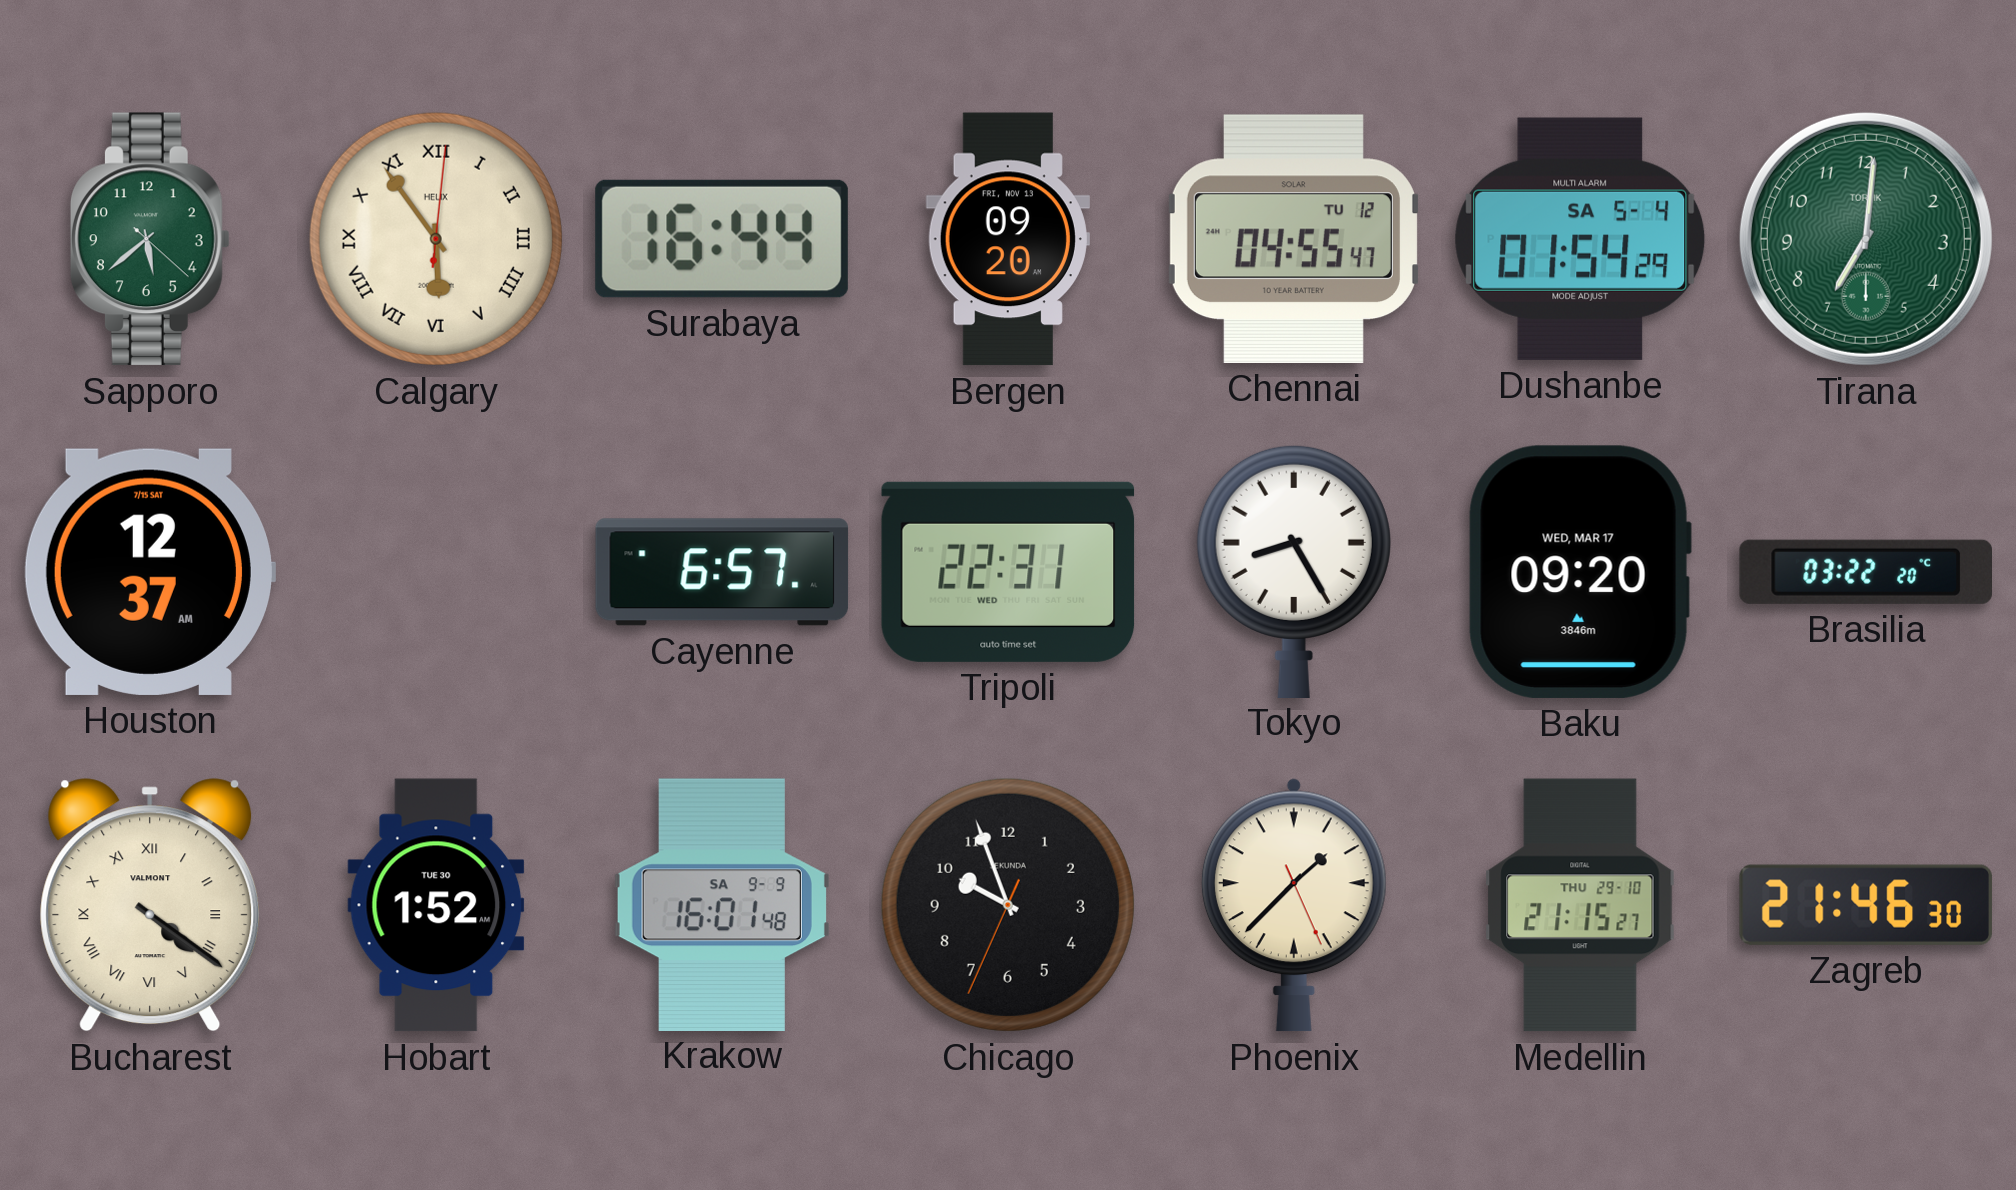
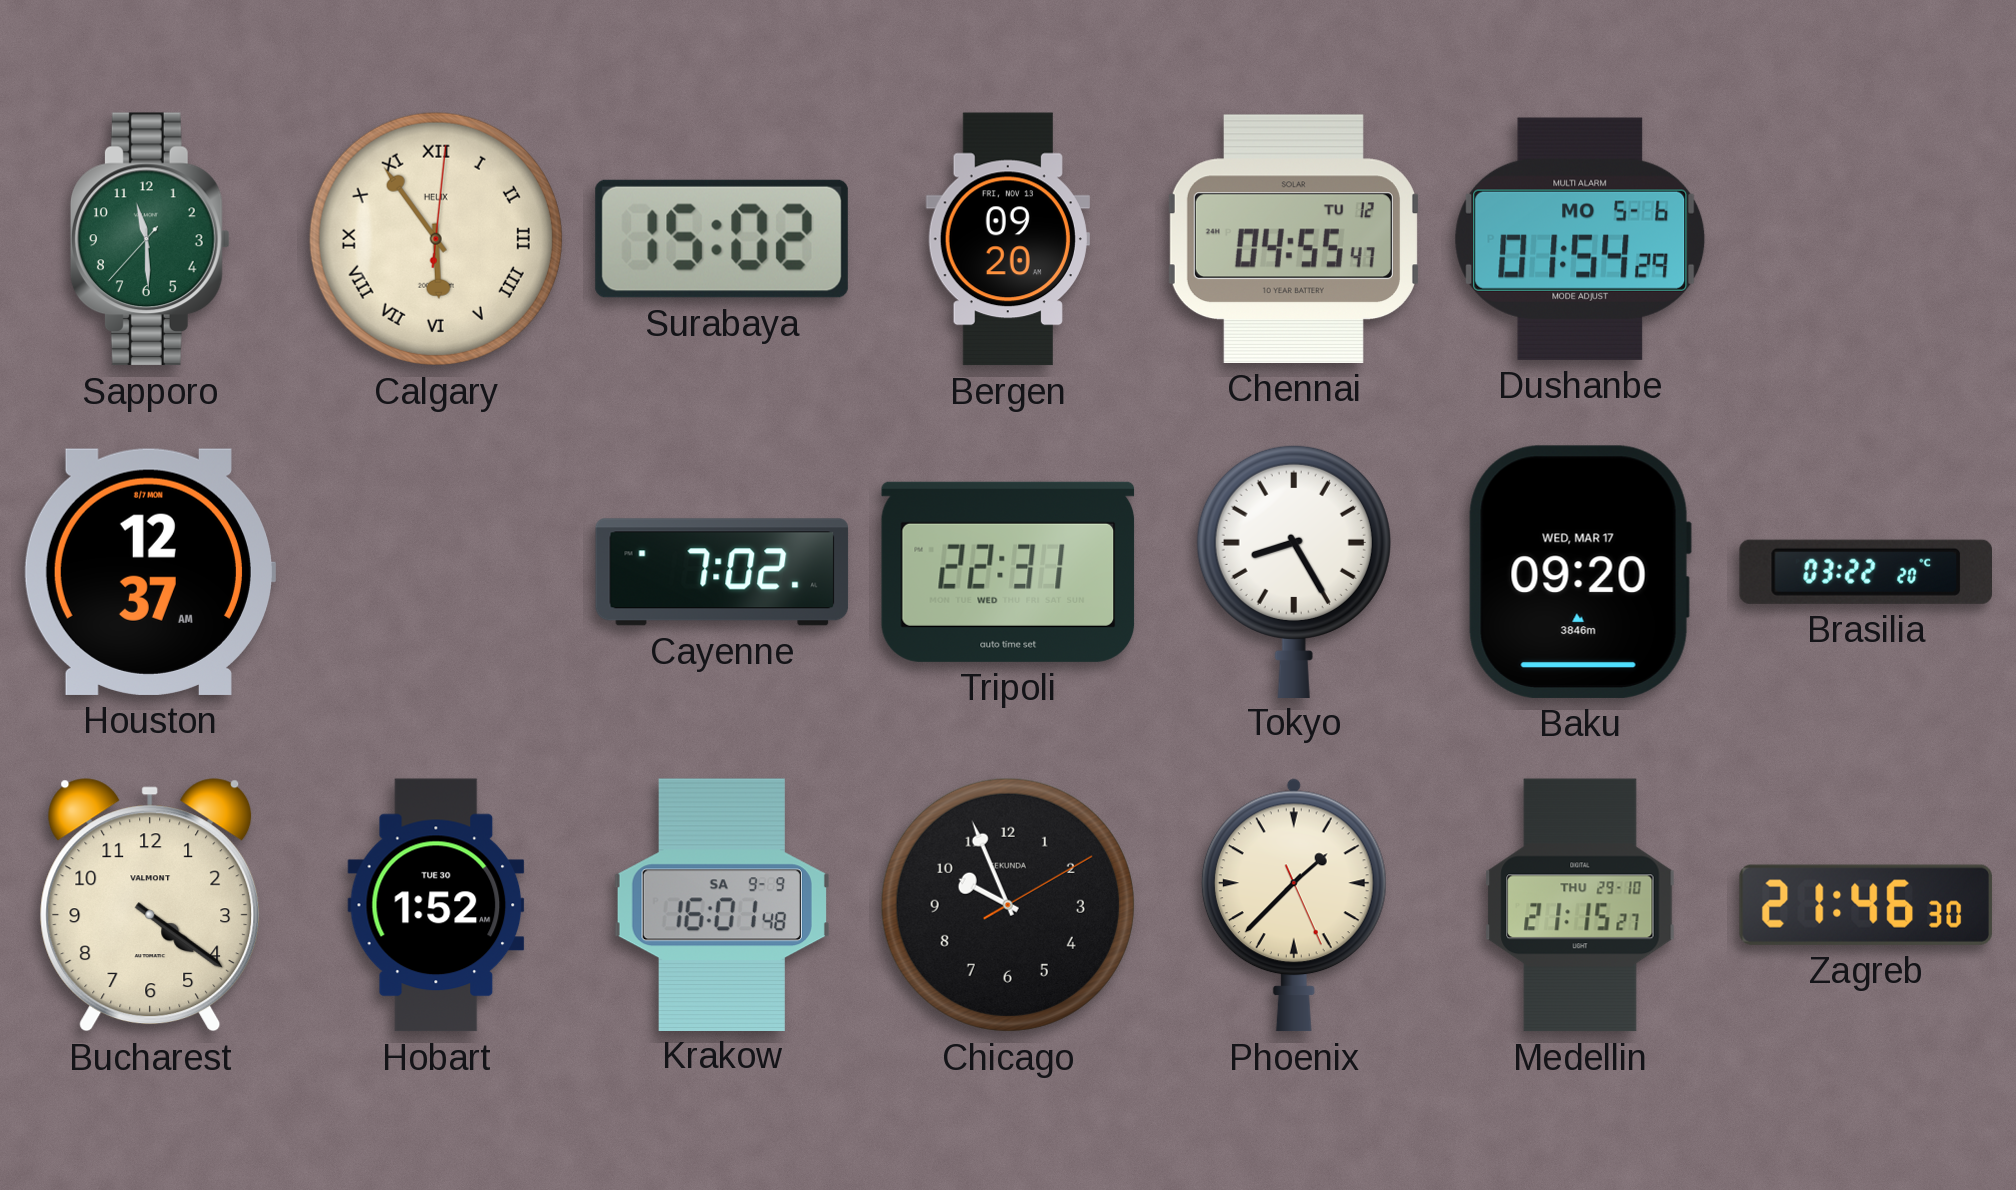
Sapporo: 5:38 -> 11:29
Surabaya: 16:44 -> 15:02
Dushanbe date: SA 5-4 -> MO 5-6
Tirana: 7:01 -> none
Houston date: 7/15 SAT -> 8/7 MON
Cayenne: 6:57 -> 7:02
Bucharest numerals: Roman -> Arabic
Chicago: 9:56:34 -> 9:56:10
